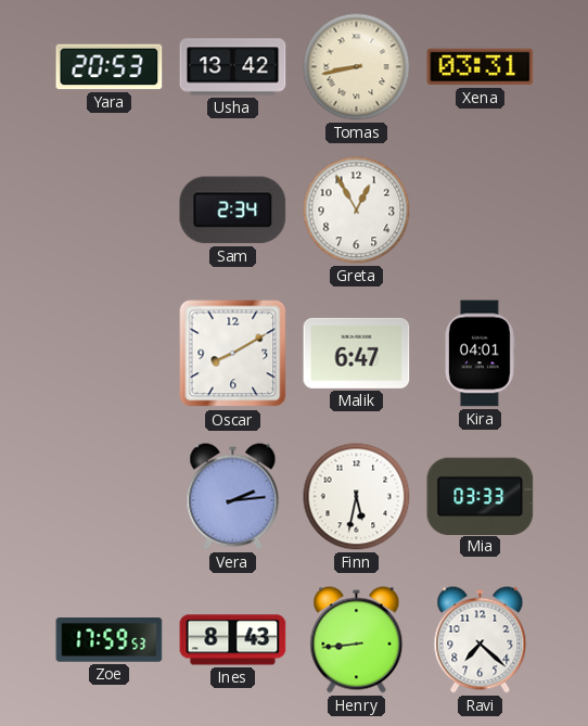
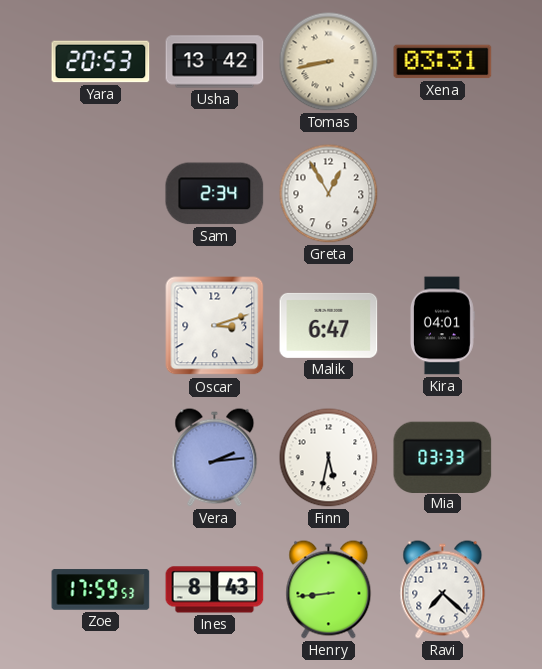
Oscar: 8:10 -> 3:12
